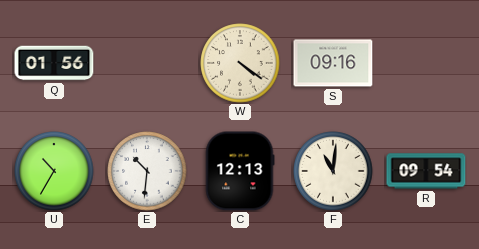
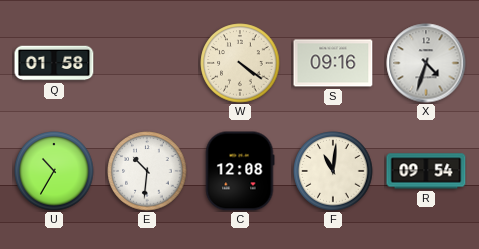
Q: 01:56 -> 01:58
X: none -> 4:33
C: 12:13 -> 12:08
